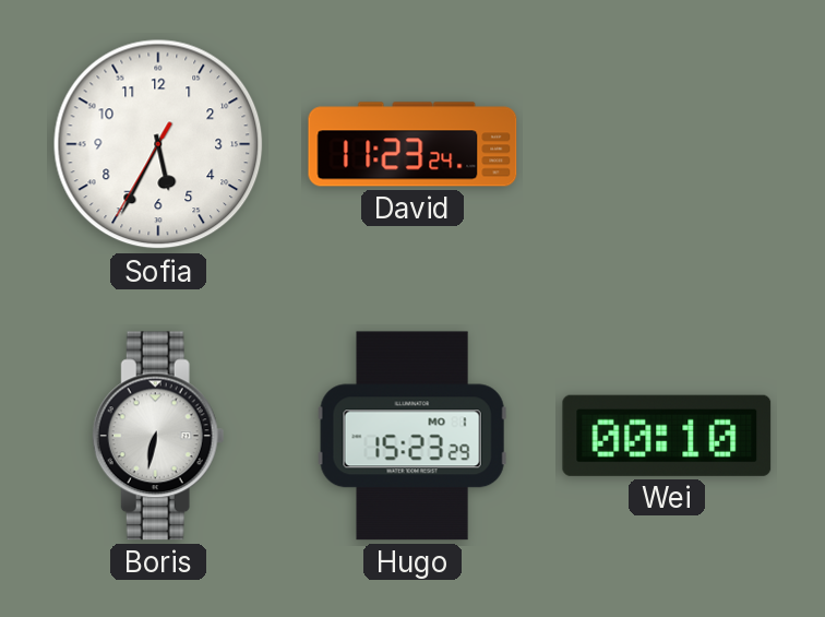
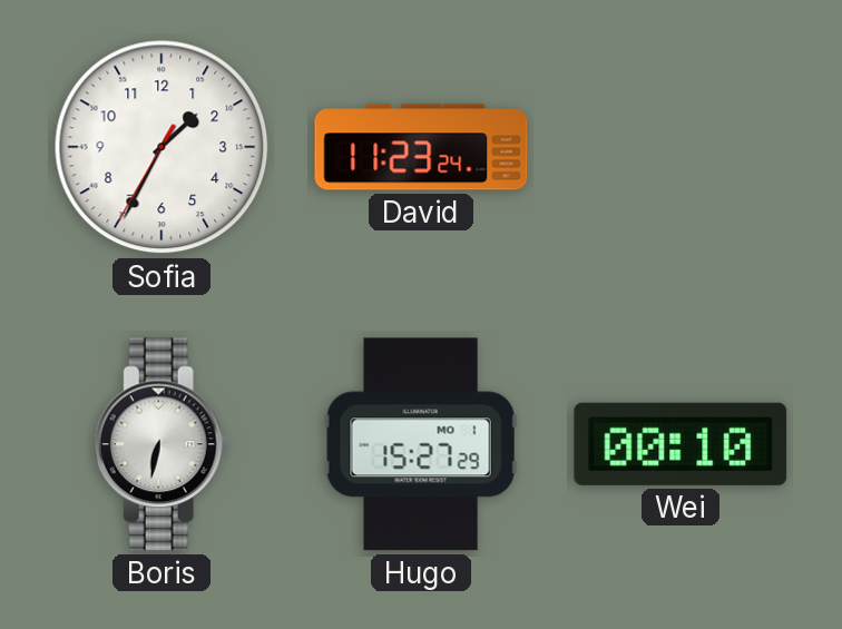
Sofia: 5:34 -> 1:34
Hugo: 15:23 -> 15:27
